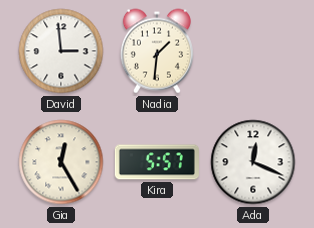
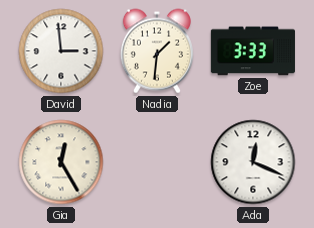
Zoe: none -> 3:33
Kira: 5:57 -> none
